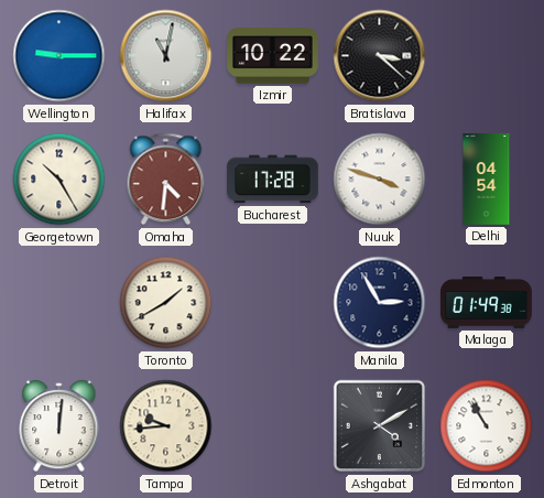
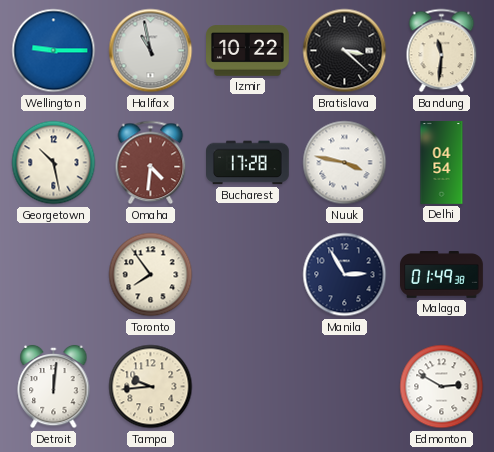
Halifax: 11:02 -> 10:58
Bandung: none -> 11:31
Georgetown: 10:25 -> 10:28
Nuuk: 3:48 -> 3:47
Toronto: 1:40 -> 7:54
Ashgabat: 4:10 -> none
Edmonton: 10:55 -> 2:50
